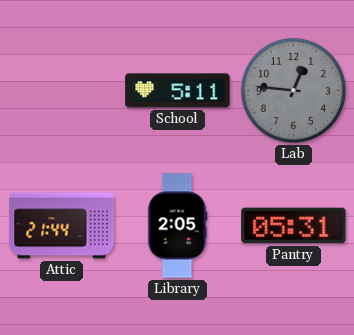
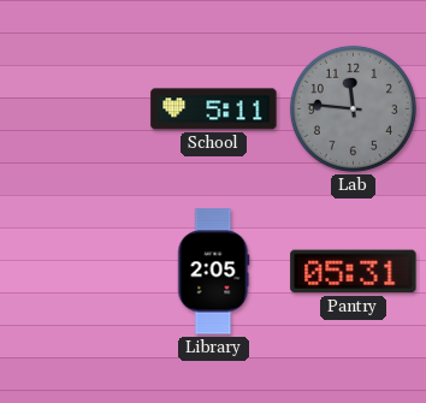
Lab: 12:46 -> 11:46
Attic: 21:44 -> none
